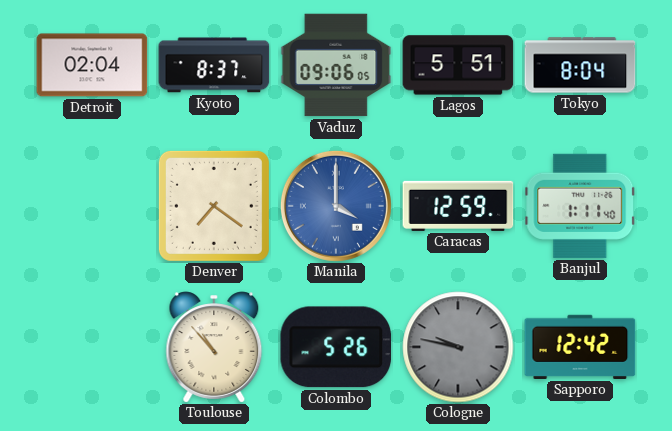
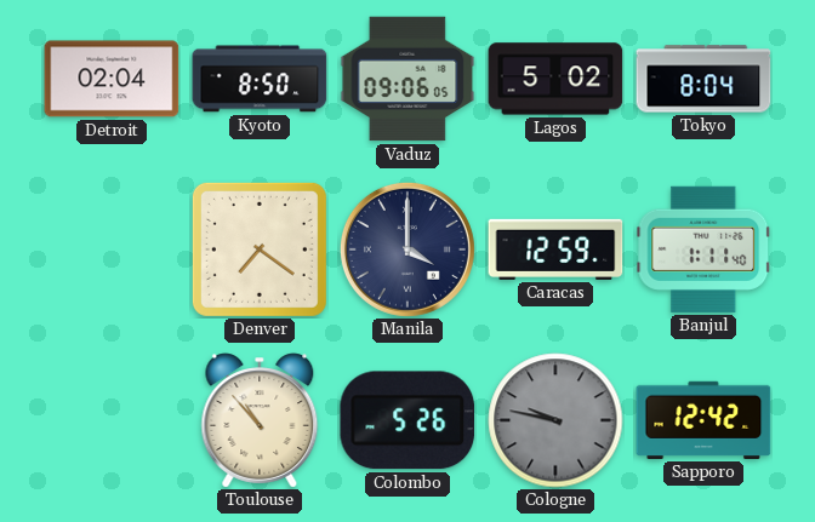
Kyoto: 8:37 -> 8:50
Lagos: 5:51 -> 5:02
Manila dial: blue -> navy
